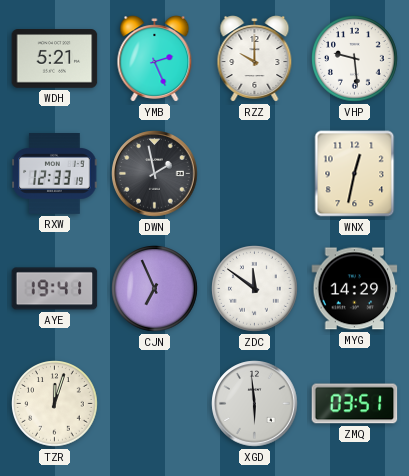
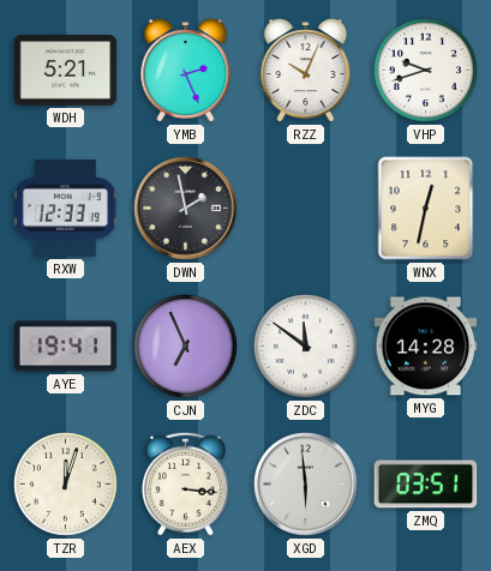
RZZ: 10:00 -> 10:04
VHP: 9:29 -> 9:42
MYG: 14:29 -> 14:28
AEX: none -> 3:16
